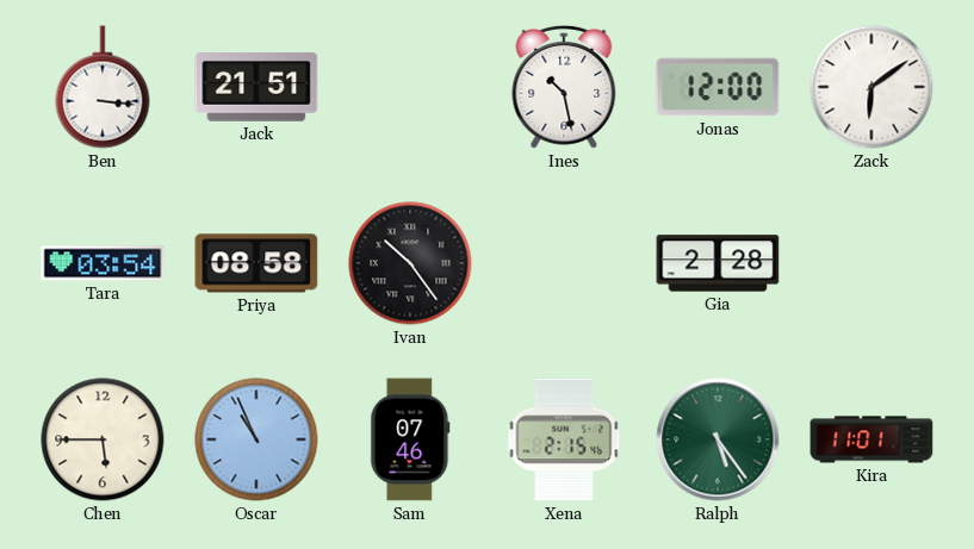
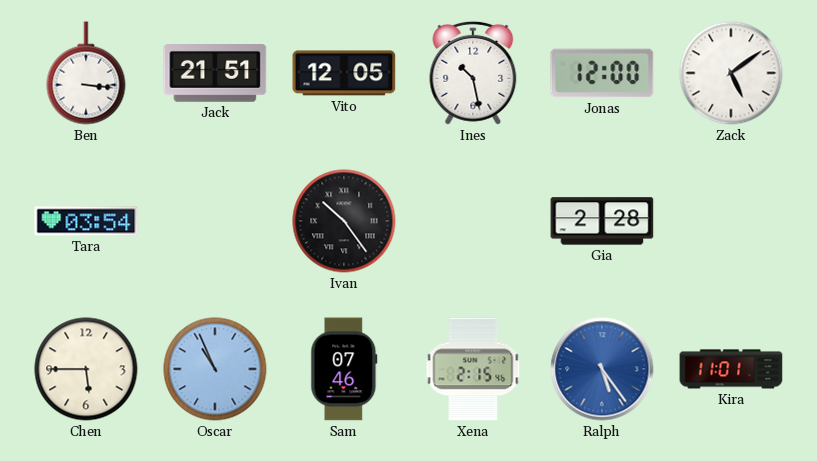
Vito: none -> 12:05
Zack: 6:09 -> 5:09
Priya: 08:58 -> none
Ralph dial: green -> blue
